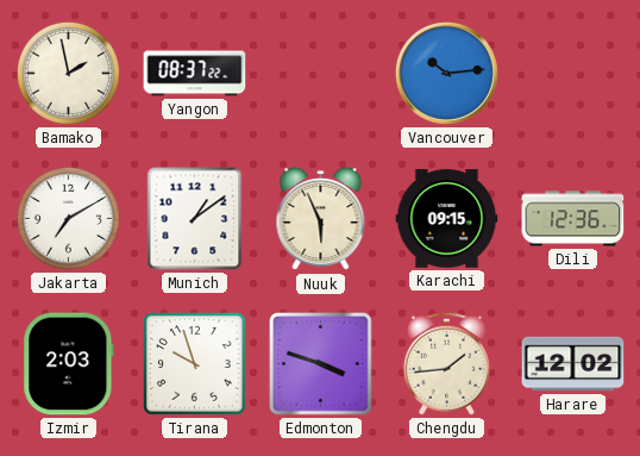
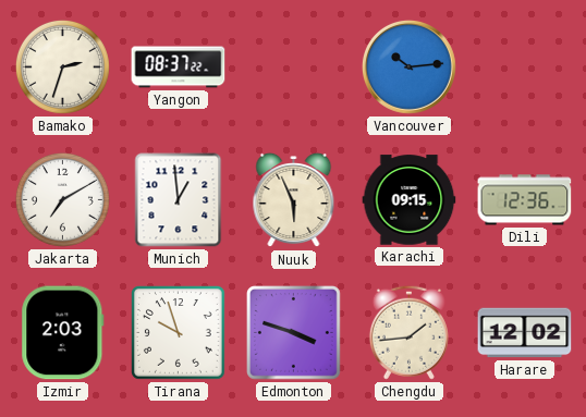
Bamako: 1:58 -> 2:33
Munich: 1:09 -> 12:59
